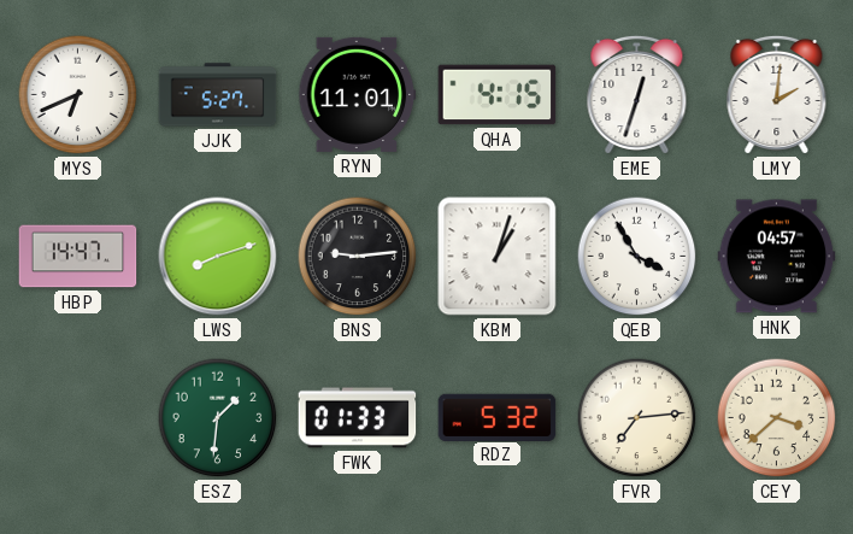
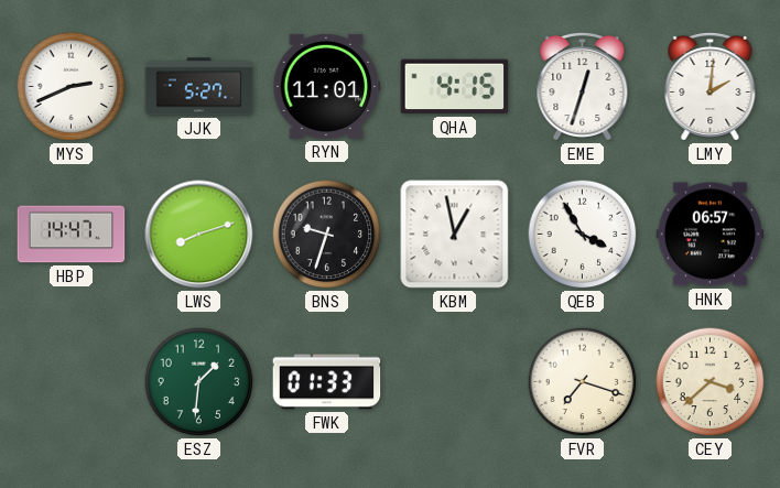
MYS: 6:41 -> 2:41
BNS: 9:14 -> 9:33
KBM: 1:03 -> 12:58
HNK: 04:57 -> 06:57
RDZ: 5:32 -> none
FVR: 7:14 -> 7:18
